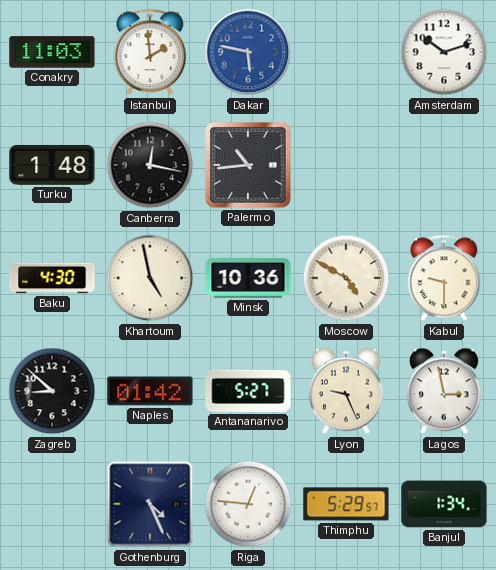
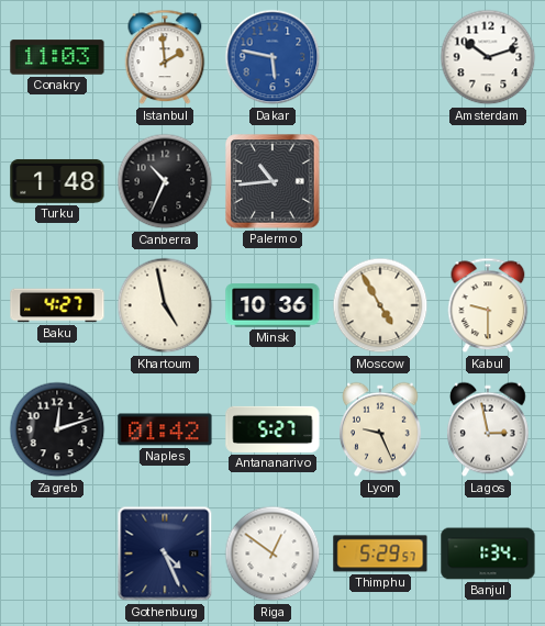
Canberra: 12:17 -> 10:34
Baku: 4:30 -> 4:27
Moscow: 4:50 -> 4:55
Zagreb: 8:52 -> 12:12
Riga: 12:46 -> 12:51
